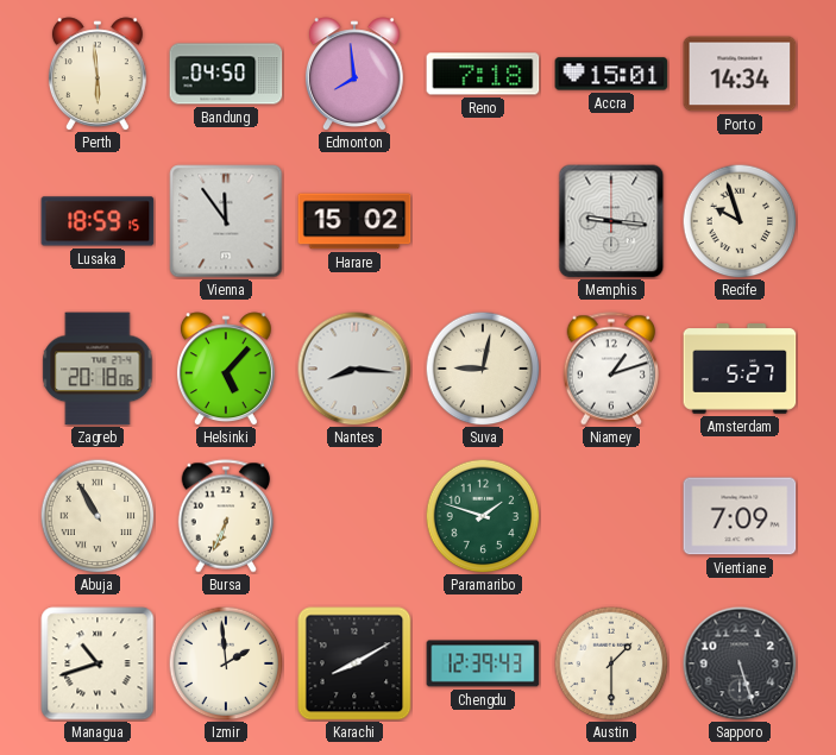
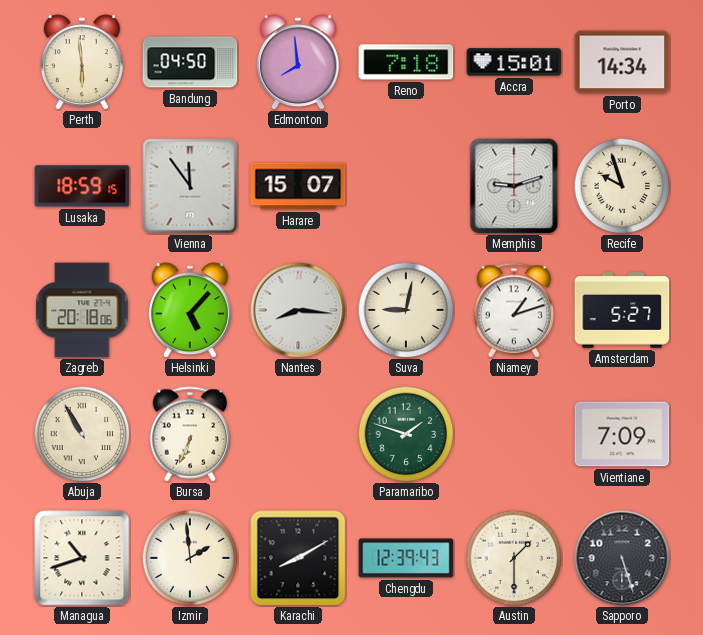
Harare: 15:02 -> 15:07
Memphis: 9:16 -> 9:12
